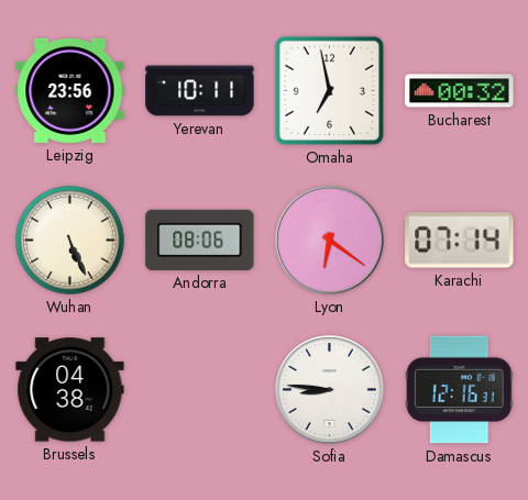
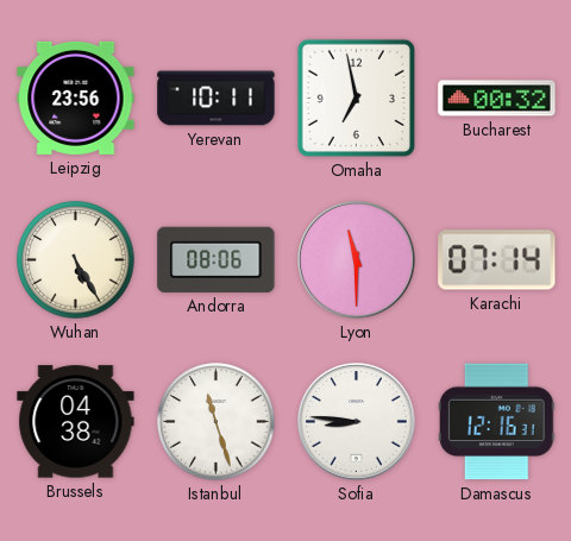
Wuhan: 5:26 -> 5:25
Lyon: 6:21 -> 11:30
Istanbul: none -> 11:27
